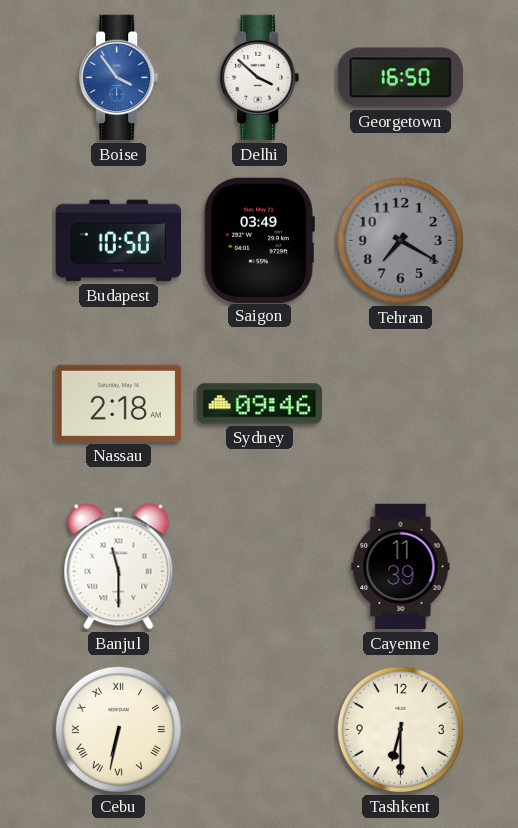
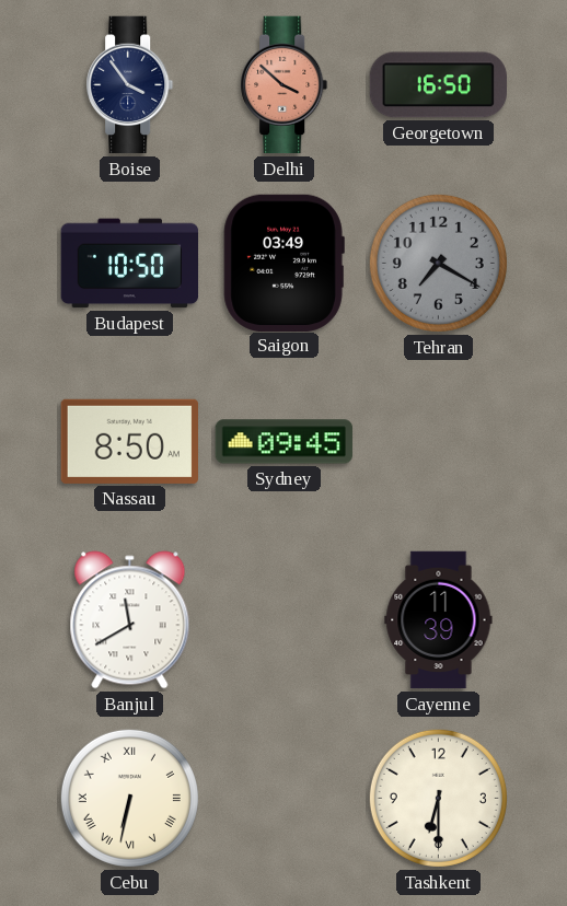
Boise dial: blue -> navy
Delhi dial: white -> salmon
Nassau: 2:18 -> 8:50
Sydney: 09:46 -> 09:45
Banjul: 11:30 -> 11:40
